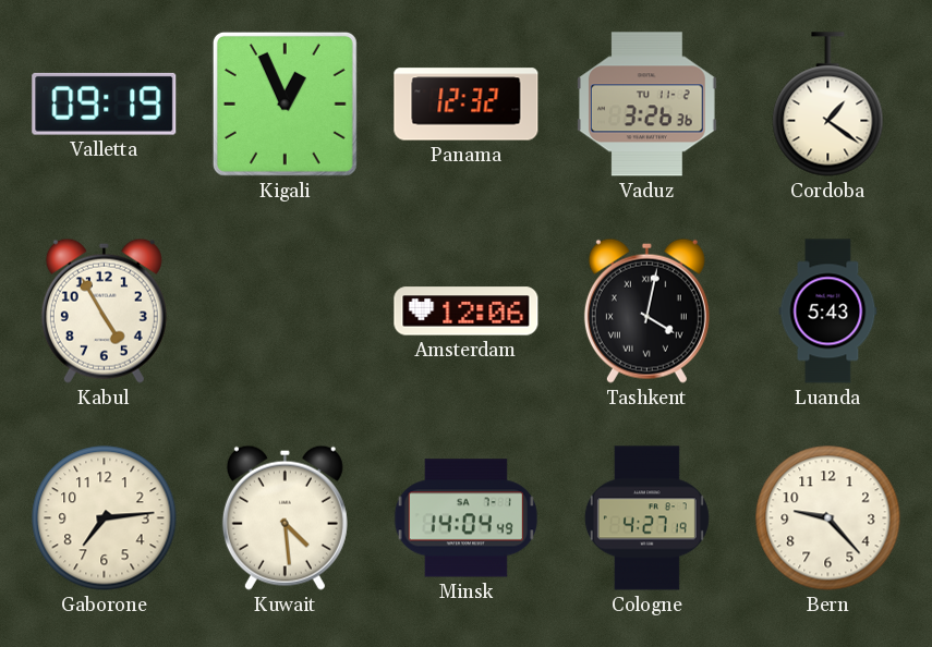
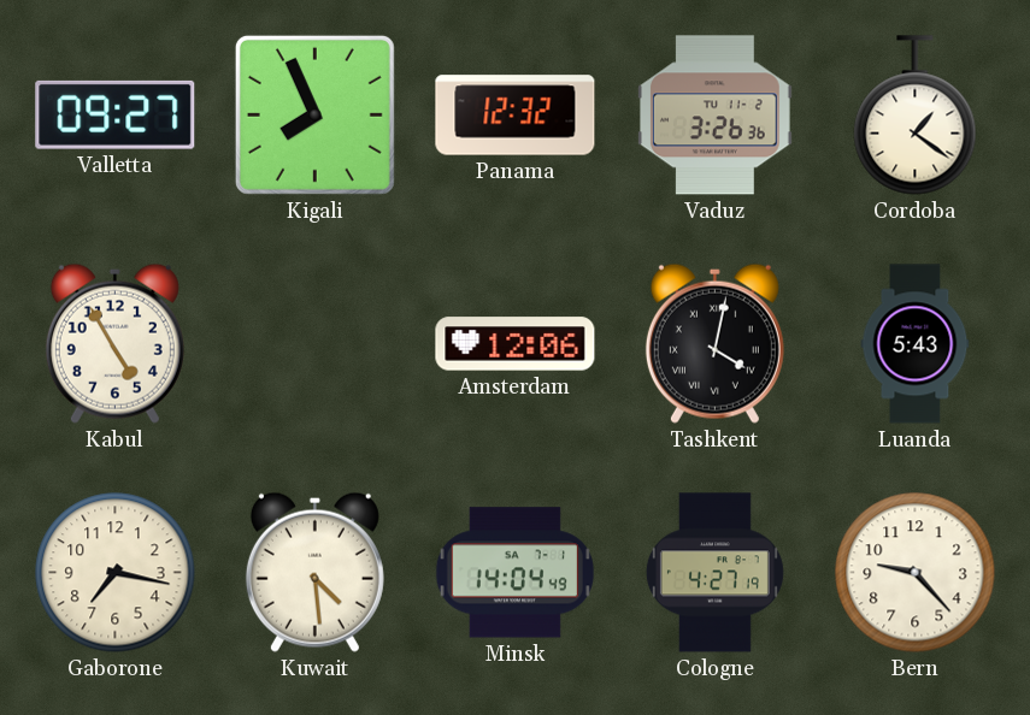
Valletta: 09:19 -> 09:27
Kigali: 12:56 -> 7:56
Gaborone: 7:14 -> 7:17
